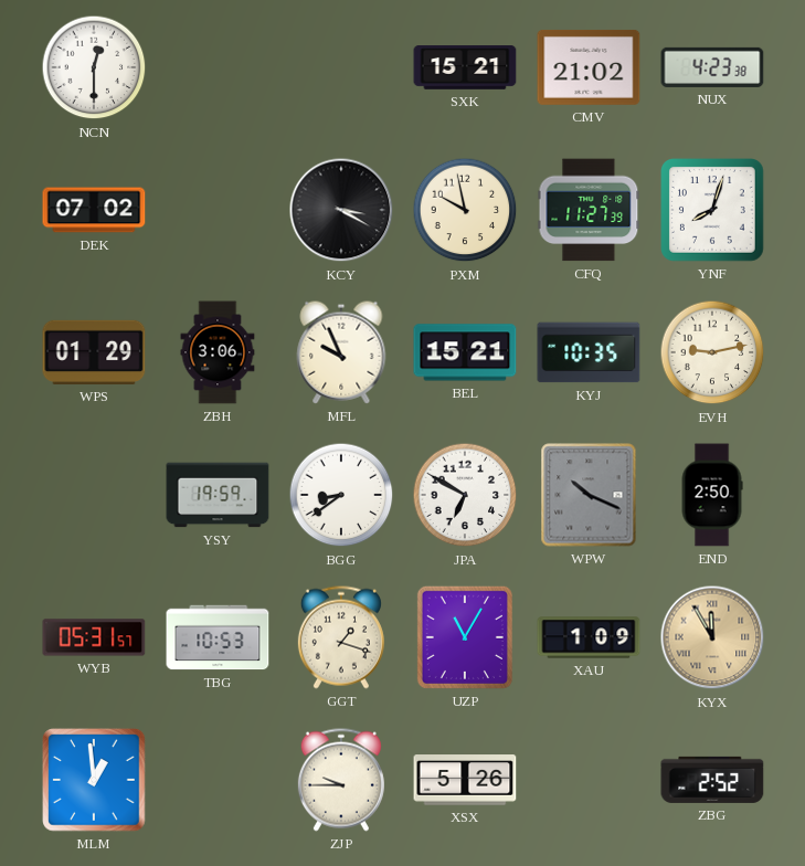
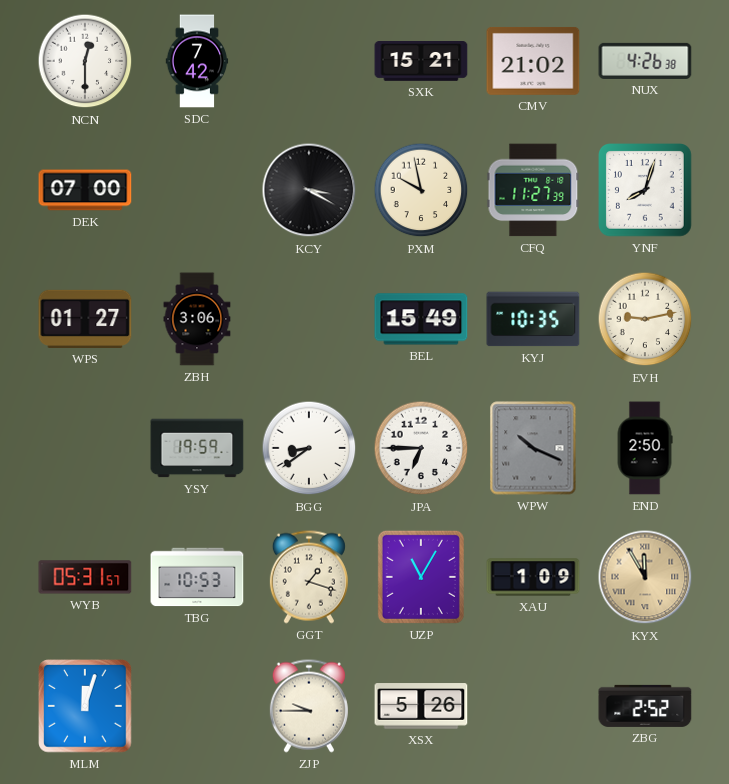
SDC: none -> 7:42
NUX: 4:23 -> 4:26
DEK: 07:02 -> 07:00
WPS: 01:29 -> 01:27
MFL: 9:56 -> none
BEL: 15:21 -> 15:49
JPA: 6:50 -> 6:45
MLM: 12:59 -> 12:03
